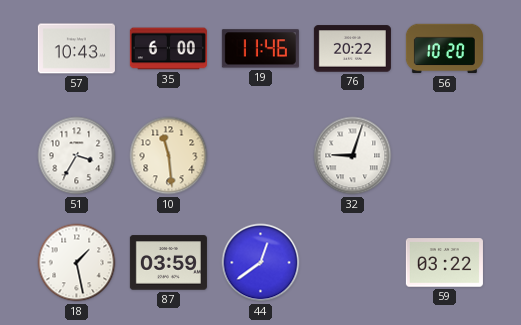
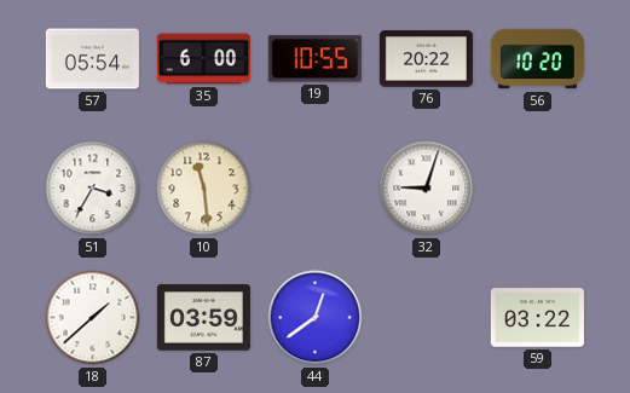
57: 10:43 -> 05:54
19: 11:46 -> 10:55
18: 1:28 -> 1:38
